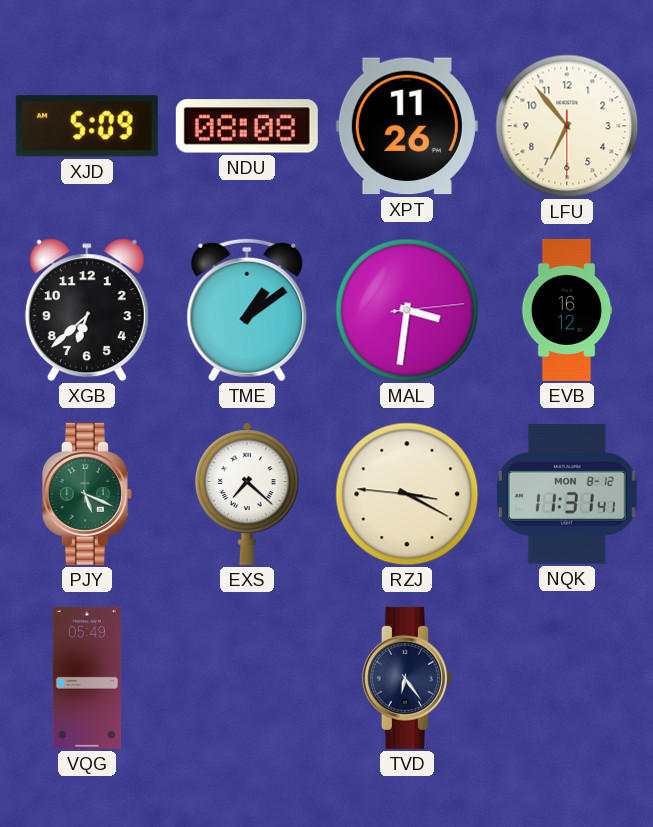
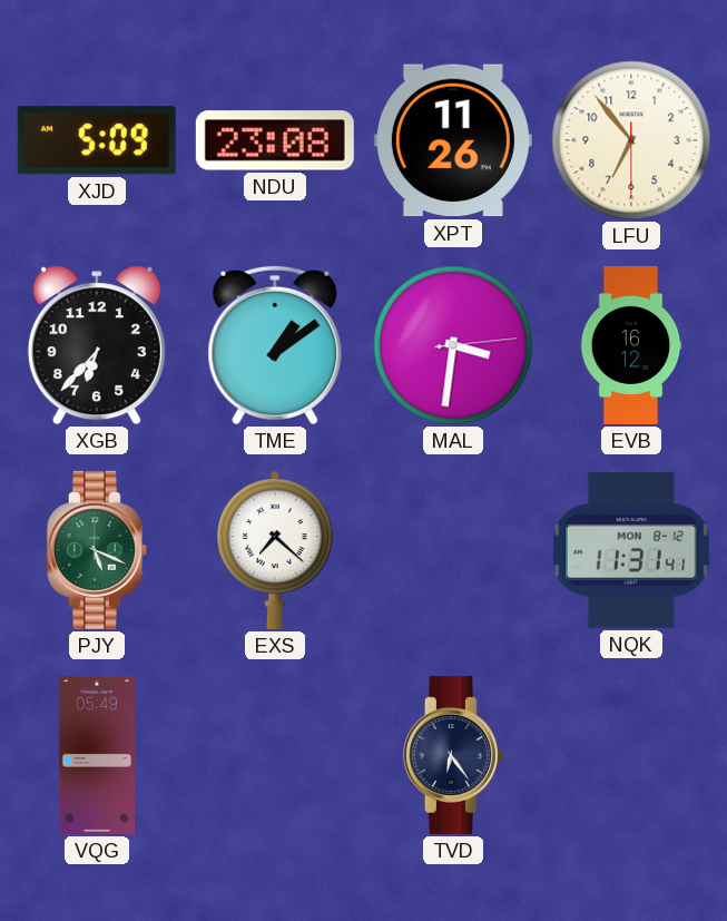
NDU: 08:08 -> 23:08
XGB: 6:38 -> 6:37
RZJ: 3:19 -> none
